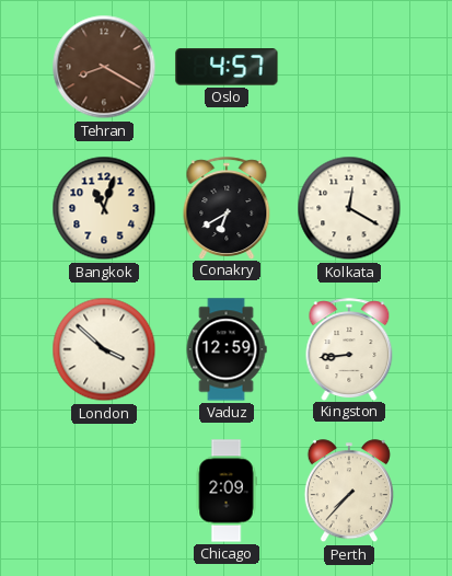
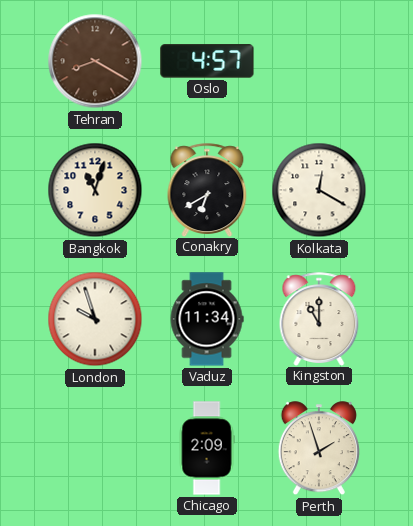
London: 3:52 -> 9:57
Vaduz: 12:59 -> 11:34
Kingston: 8:44 -> 11:00
Perth: 7:37 -> 1:57
